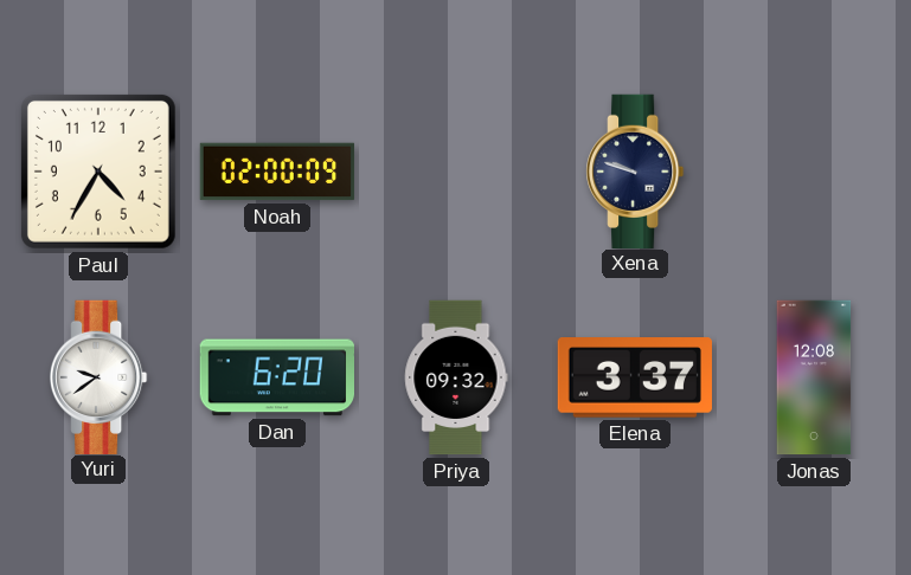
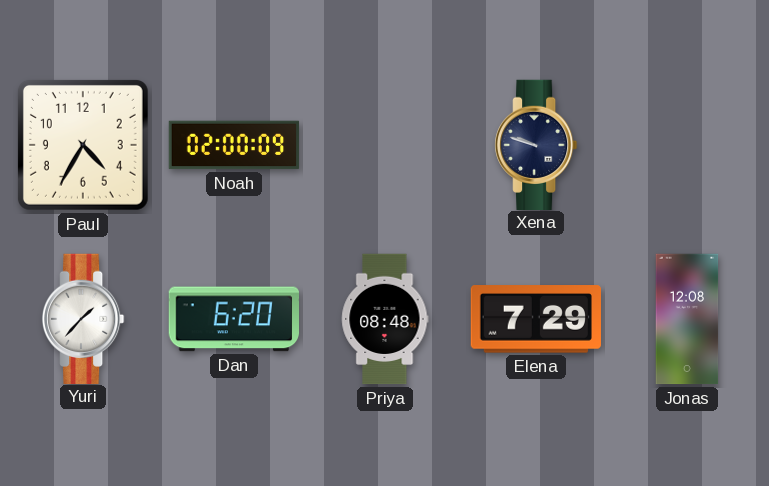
Yuri: 9:39 -> 1:37
Priya: 09:32 -> 08:48
Elena: 3:37 -> 7:29
